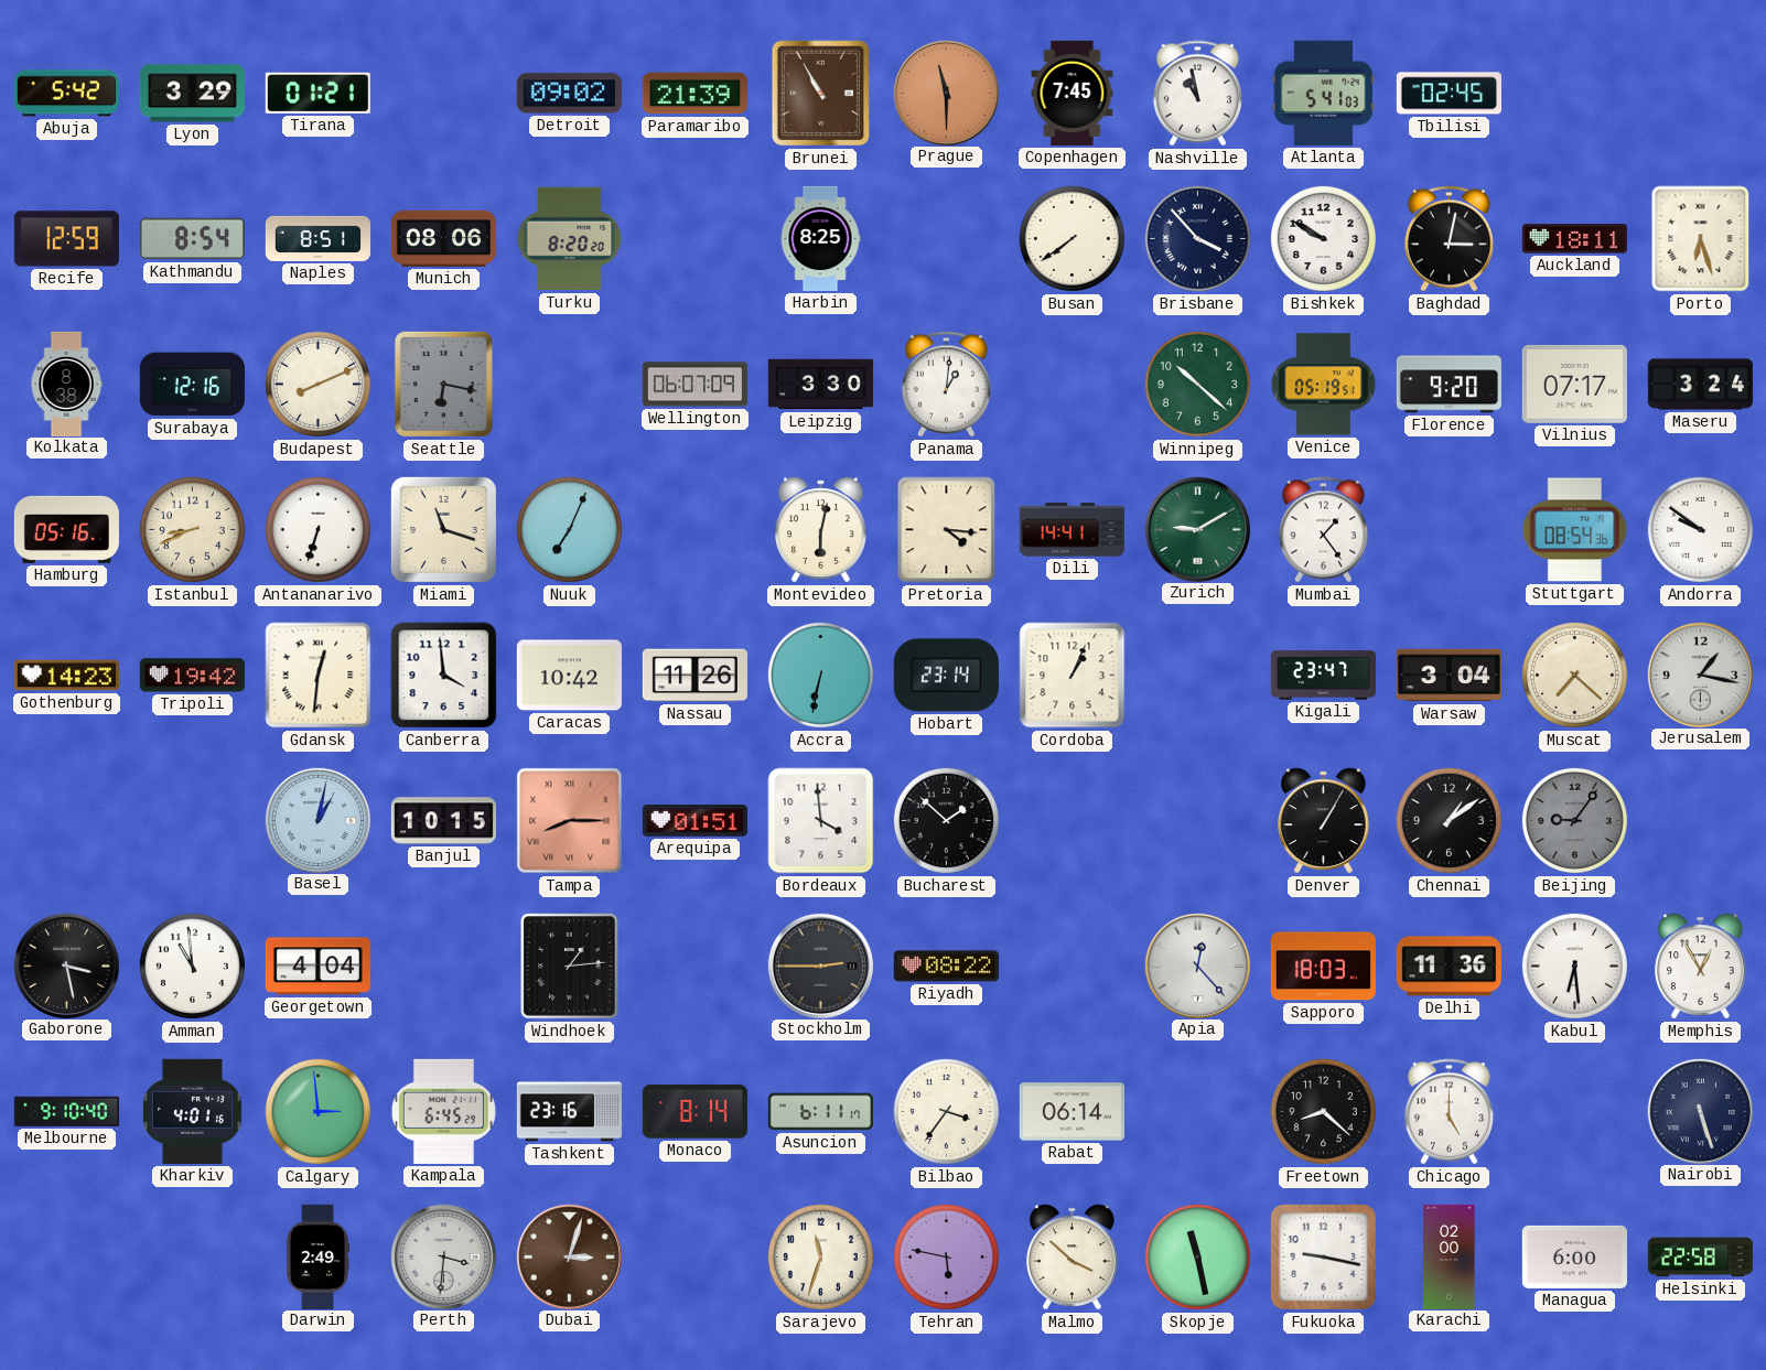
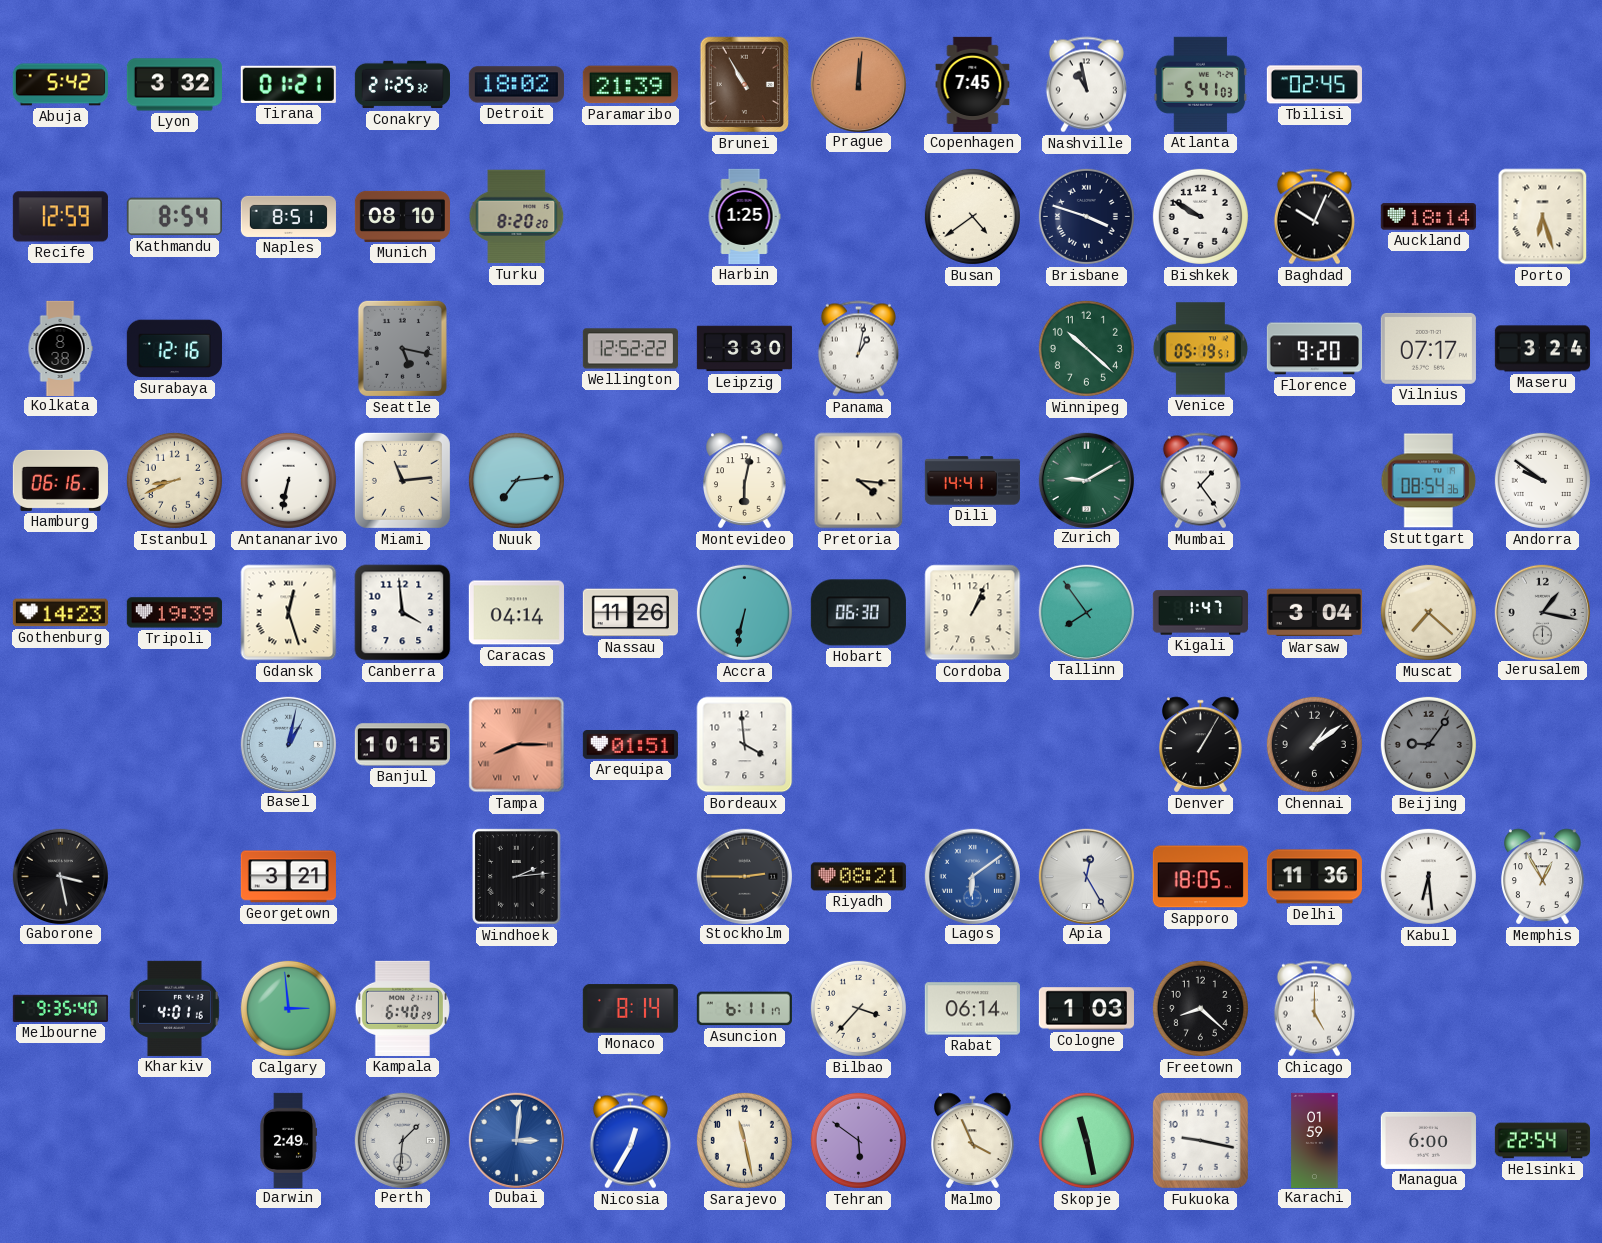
Lyon: 3:29 -> 3:32
Conakry: none -> 21:25
Detroit: 09:02 -> 18:02
Prague: 11:30 -> 12:01
Munich: 08:06 -> 08:10
Harbin: 8:25 -> 1:25
Busan: 7:39 -> 4:39
Brisbane: 3:53 -> 3:48
Baghdad: 3:02 -> 10:04
Auckland: 18:11 -> 18:14
Budapest: 8:11 -> none
Seattle: 6:17 -> 5:17
Wellington: 06:07 -> 12:52
Panama: 1:01 -> 1:02
Hamburg: 05:16 -> 06:16
Antananarivo: 6:33 -> 6:32
Miami: 11:18 -> 11:14
Nuuk: 7:04 -> 7:14
Tripoli: 19:42 -> 19:39
Gdansk: 12:31 -> 12:27
Caracas: 10:42 -> 04:14
Hobart: 23:14 -> 06:30
Tallinn: none -> 7:54
Kigali: 23:47 -> 1:47
Bucharest: 1:52 -> none
Amman: 10:59 -> none
Georgetown: 4:04 -> 3:21
Windhoek: 1:14 -> 2:14
Riyadh: 08:22 -> 08:21
Lagos: none -> 6:09
Apia: 12:23 -> 12:25
Sapporo: 18:03 -> 18:05
Melbourne: 9:10 -> 9:35
Kampala: 6:45 -> 6:40
Tashkent: 23:16 -> none
Bilbao: 3:36 -> 3:37
Cologne: none -> 1:03
Nairobi: 5:27 -> none
Perth: 3:31 -> 1:31
Dubai: 3:03 -> 3:01
Dubai dial: brown -> blue
Nicosia: none -> 12:35
Sarajevo: 11:33 -> 11:28
Tehran: 5:47 -> 5:51
Malmo: 3:52 -> 3:56
Karachi: 02:00 -> 01:59
Helsinki: 22:58 -> 22:54
